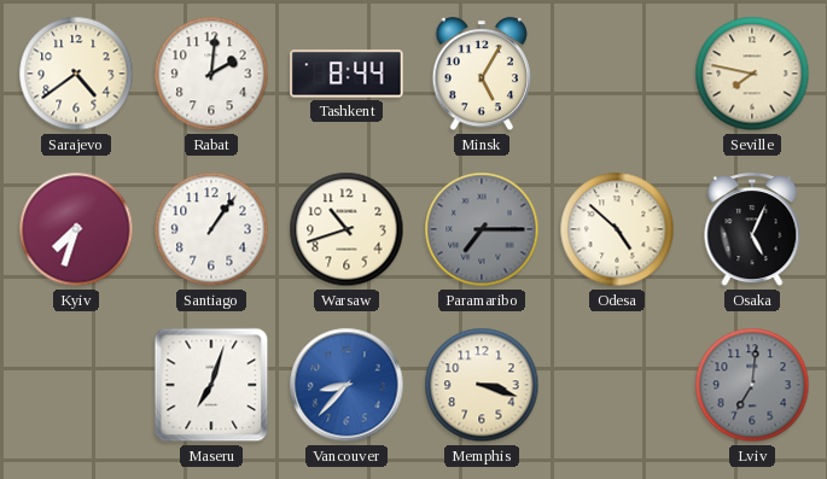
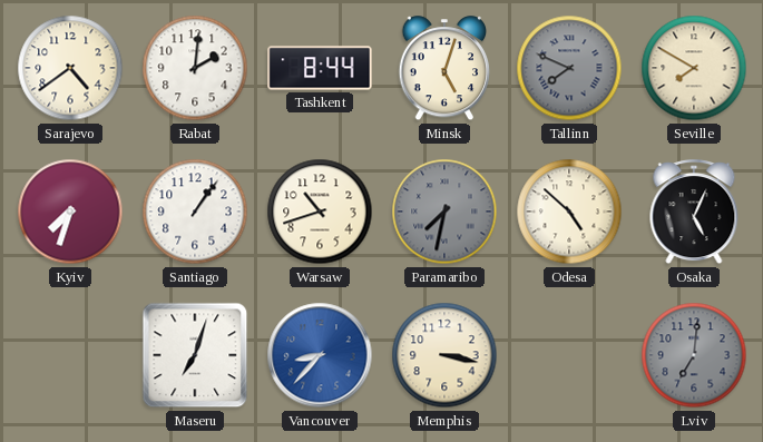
Minsk: 5:05 -> 5:03
Tallinn: none -> 7:49
Seville: 7:47 -> 7:50
Paramaribo: 7:15 -> 7:32
Memphis: 3:18 -> 3:17
